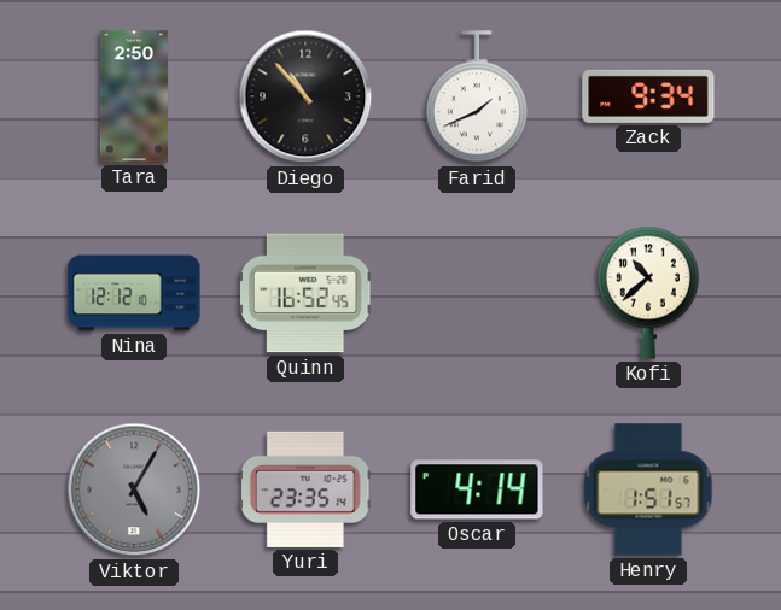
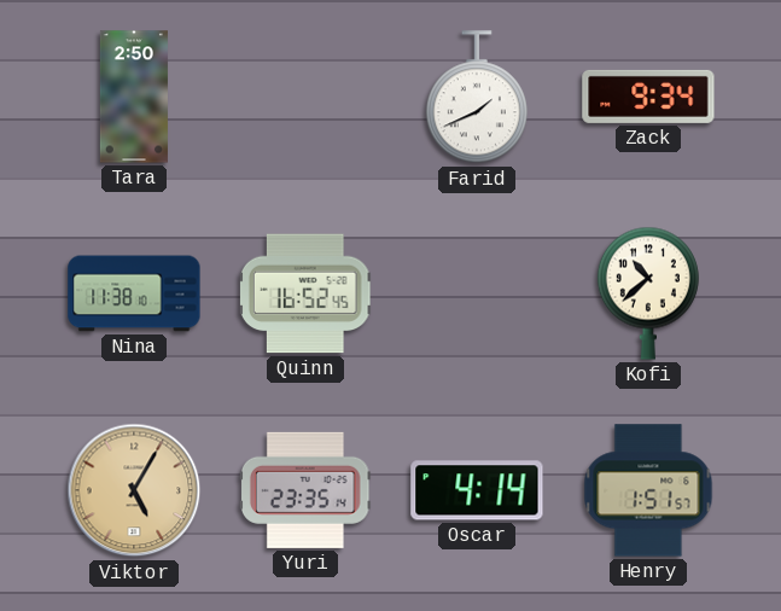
Diego: 10:53 -> none
Nina: 12:12 -> 11:38
Viktor dial: grey -> champagne
